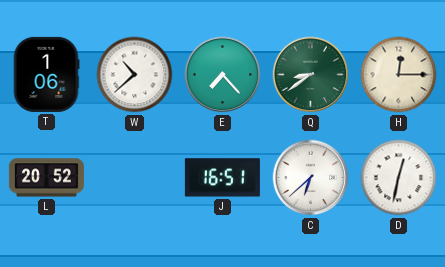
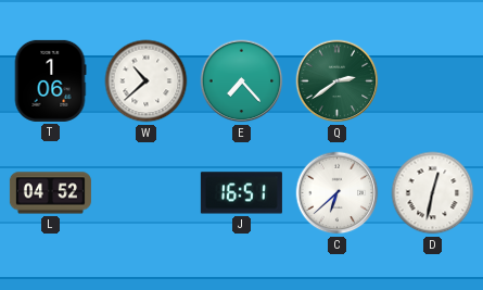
Q: 8:39 -> 2:39
H: 12:15 -> none
L: 20:52 -> 04:52
